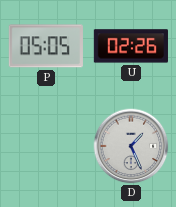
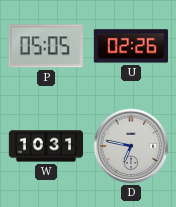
W: none -> 10:31
D: 1:26 -> 6:47
